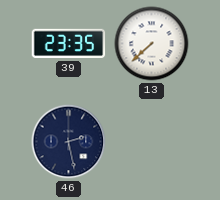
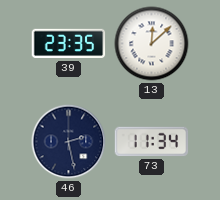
13: 7:38 -> 12:08
73: none -> 11:34
